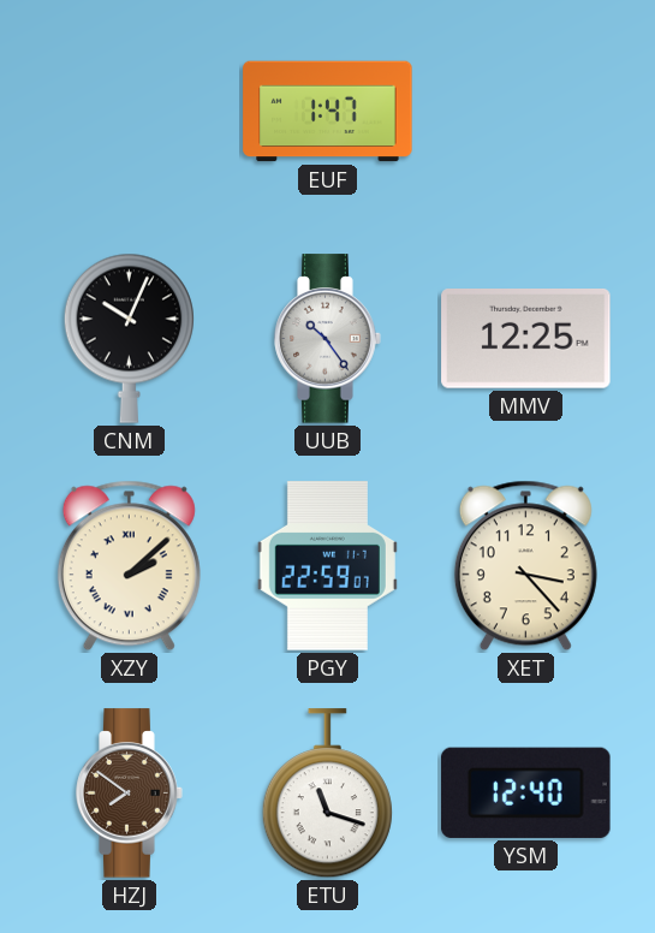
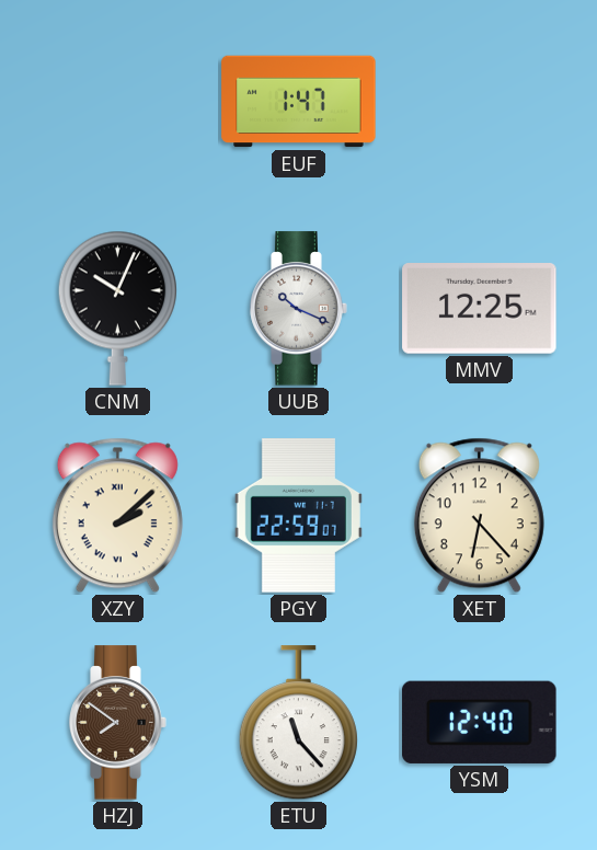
UUB: 10:24 -> 10:19
XET: 3:23 -> 6:23
ETU: 11:18 -> 11:23
